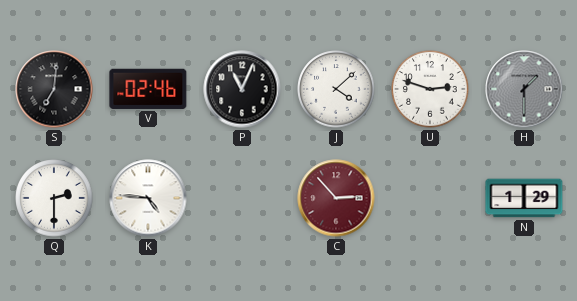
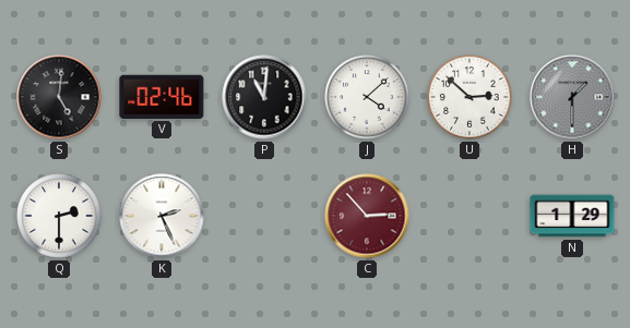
S: 7:01 -> 5:01
P: 11:04 -> 11:01
U: 2:48 -> 2:52
K: 4:46 -> 2:26
